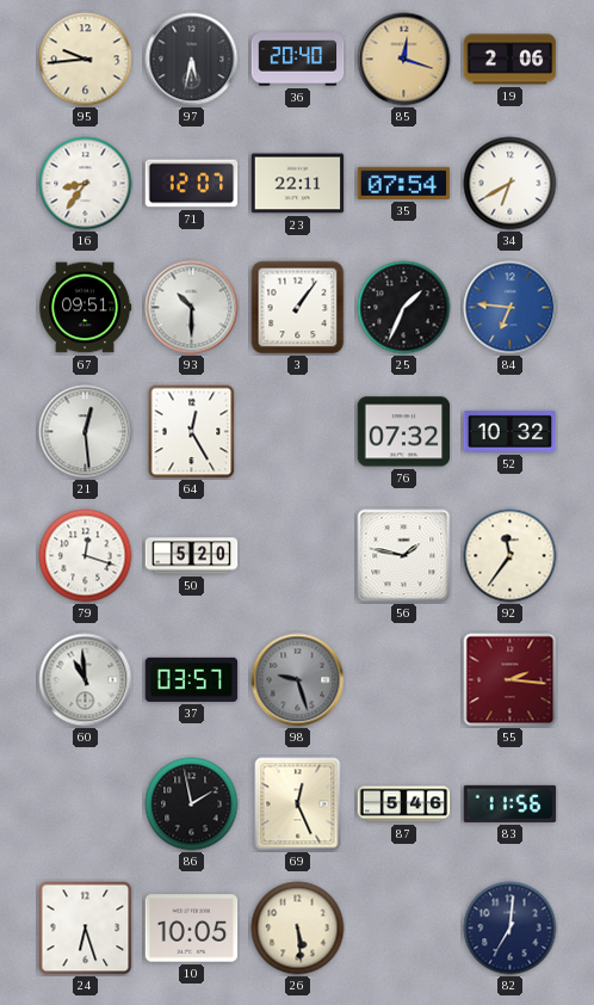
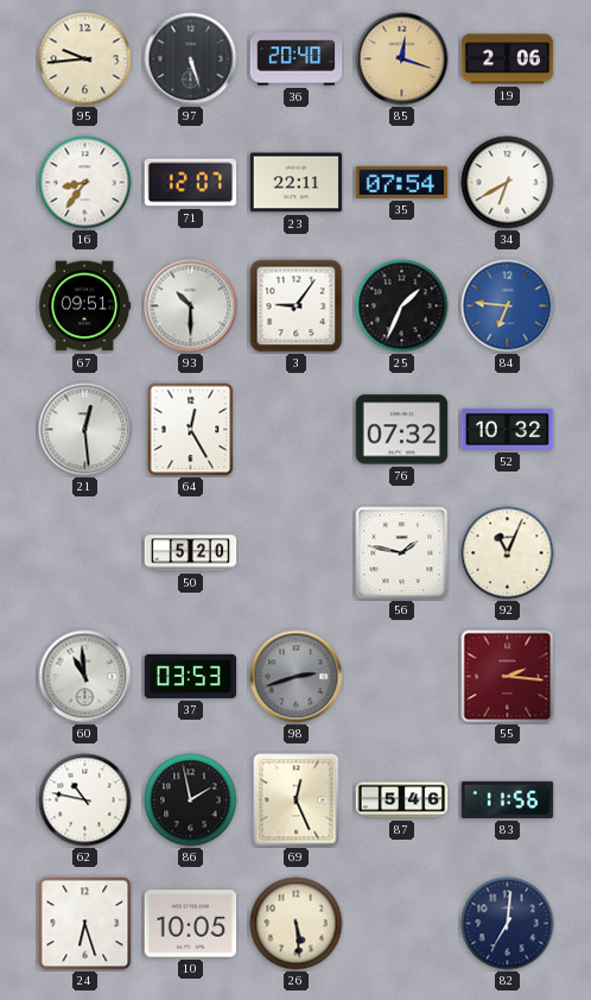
97: 5:32 -> 5:27
3: 1:06 -> 9:06
79: 12:18 -> none
92: 11:36 -> 11:04
37: 03:57 -> 03:53
98: 9:27 -> 2:42
62: none -> 10:47
